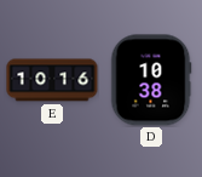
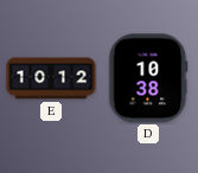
E: 10:16 -> 10:12
